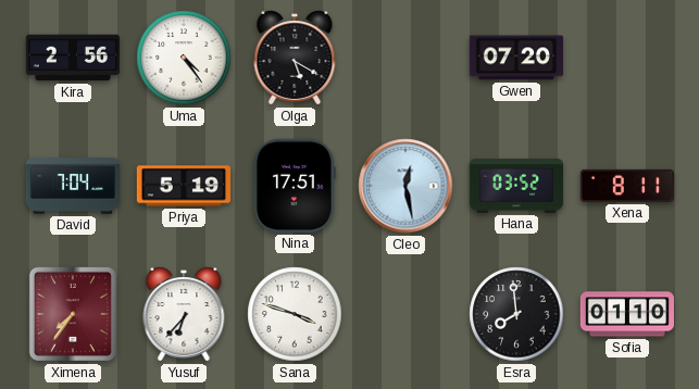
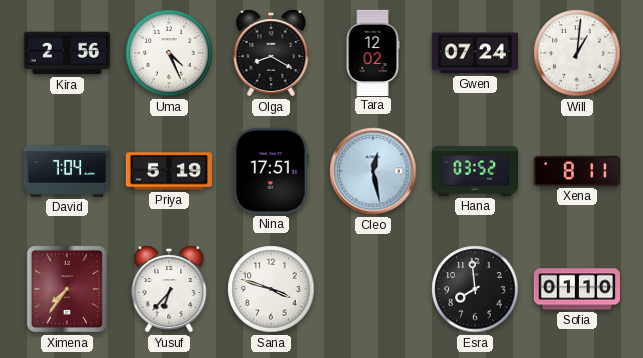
Uma: 4:24 -> 4:26
Olga: 5:20 -> 8:20
Tara: none -> 12:02
Gwen: 07:20 -> 07:24
Will: none -> 1:01
